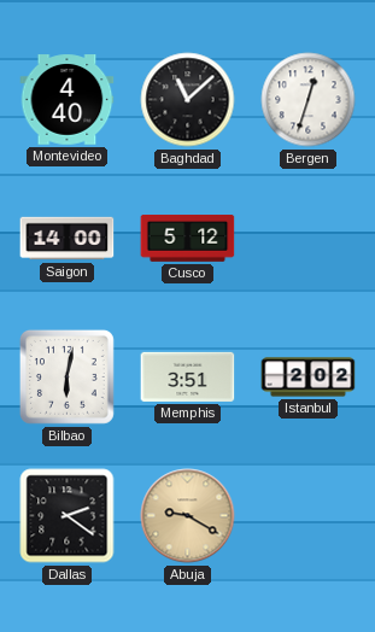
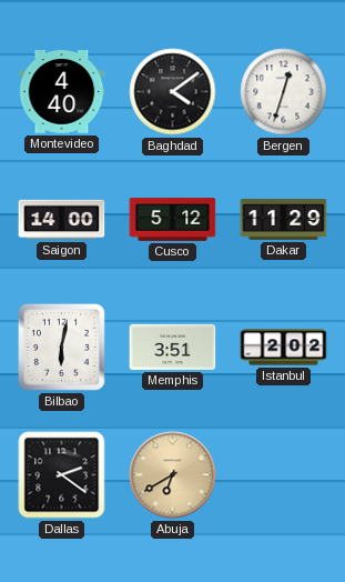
Baghdad: 11:08 -> 4:09
Dakar: none -> 11:29
Abuja: 9:20 -> 6:40
